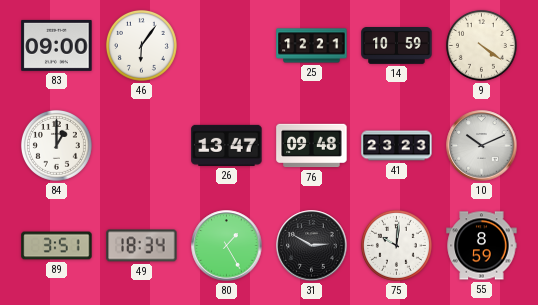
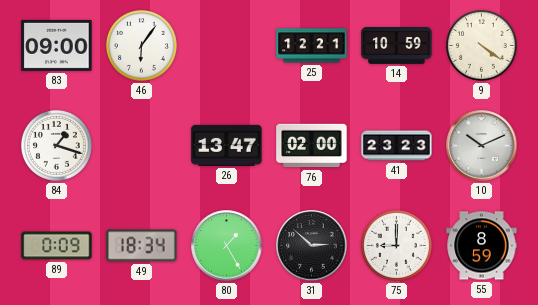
84: 1:00 -> 1:18
76: 09:48 -> 02:00
89: 3:51 -> 0:09
31: 2:50 -> 2:52
75: 10:01 -> 9:00
